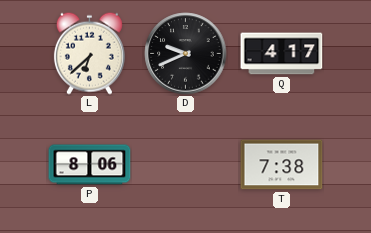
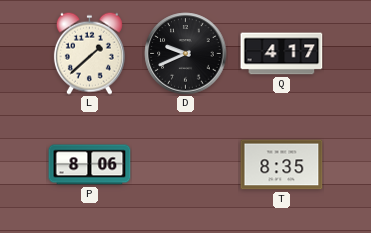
L: 6:38 -> 1:38
T: 7:38 -> 8:35
